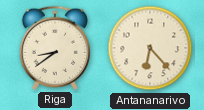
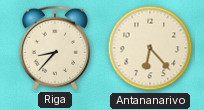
Riga: 8:39 -> 8:37
